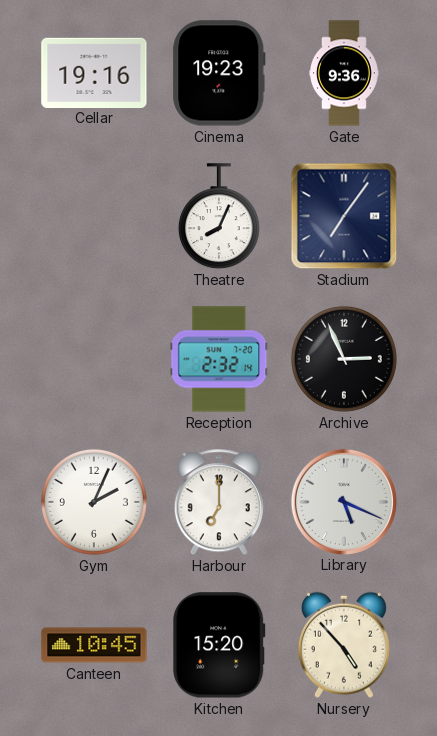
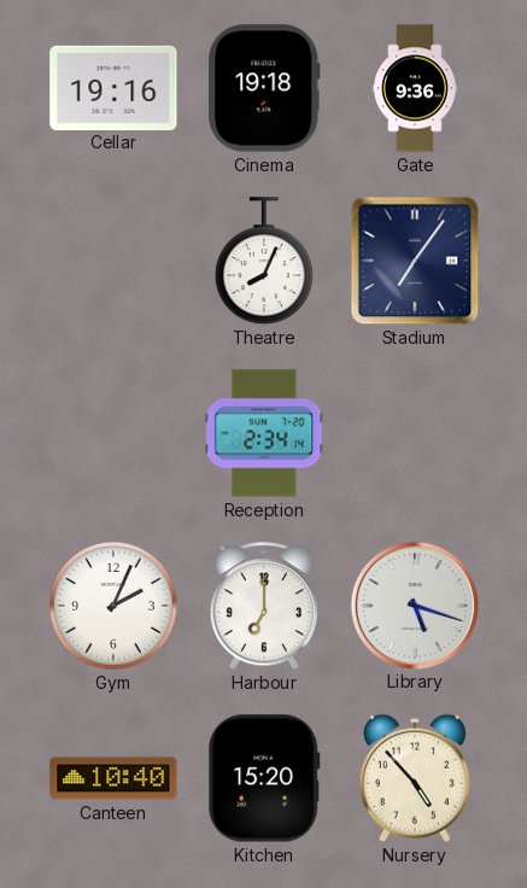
Cinema: 19:23 -> 19:18
Reception: 2:32 -> 2:34
Archive: 2:56 -> none
Library: 5:19 -> 5:18
Canteen: 10:45 -> 10:40
